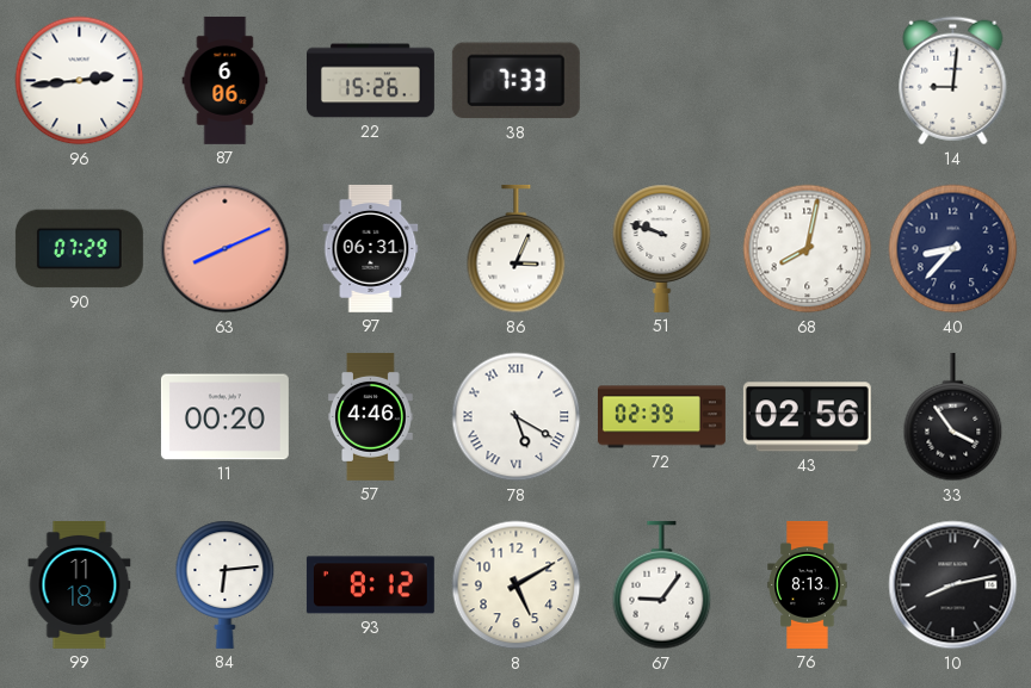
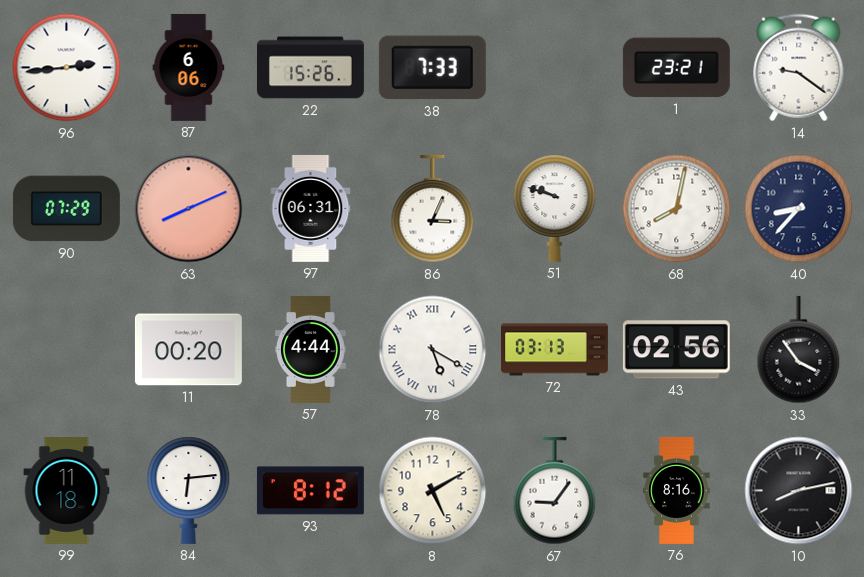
1: none -> 23:21
14: 9:01 -> 9:21
57: 4:46 -> 4:44
72: 02:39 -> 03:13
76: 8:13 -> 8:16
